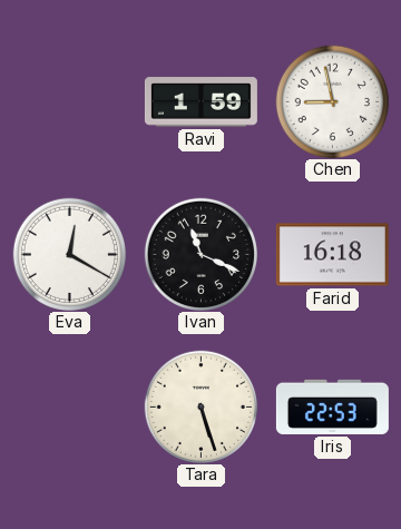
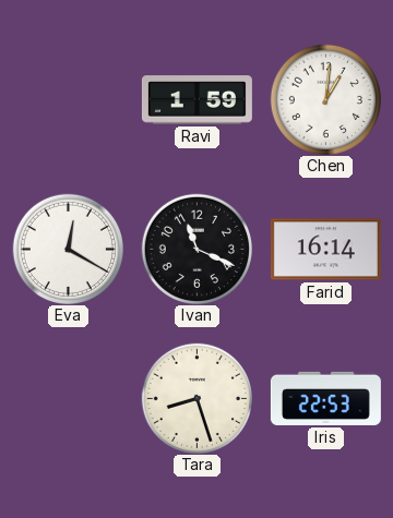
Chen: 8:58 -> 1:01
Farid: 16:18 -> 16:14
Tara: 5:27 -> 8:27
